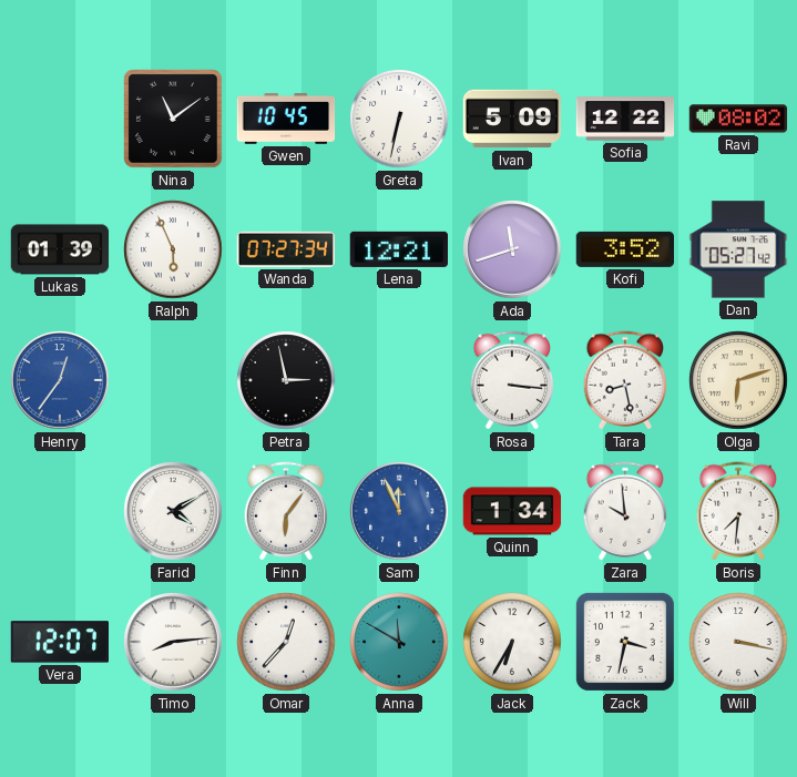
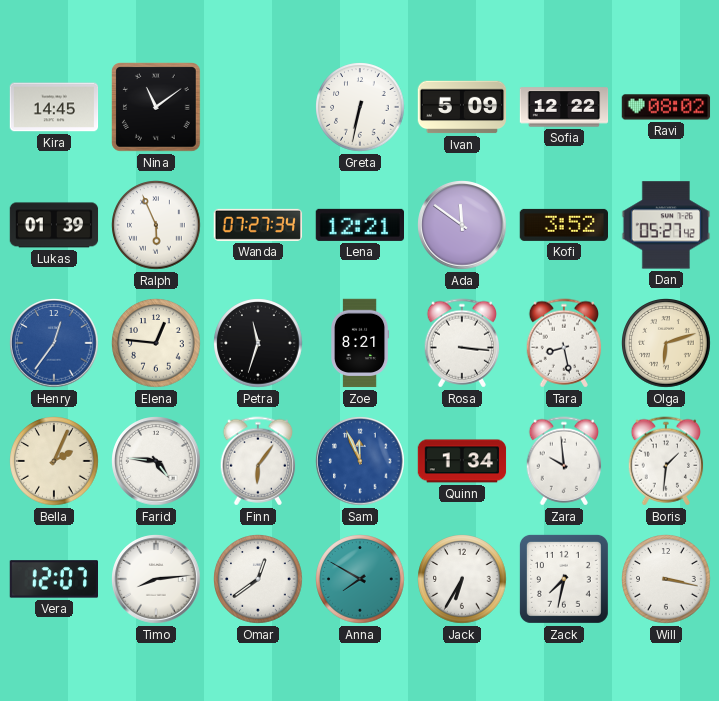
Kira: none -> 14:45
Gwen: 10:45 -> none
Ada: 11:42 -> 11:51
Elena: none -> 12:46
Petra: 2:58 -> 11:33
Zoe: none -> 8:21
Bella: none -> 2:04
Farid: 4:10 -> 4:46
Boris: 7:31 -> 1:31
Omar: 12:37 -> 12:39
Anna: 11:50 -> 7:50
Zack: 3:32 -> 7:32
